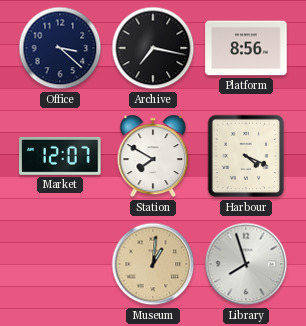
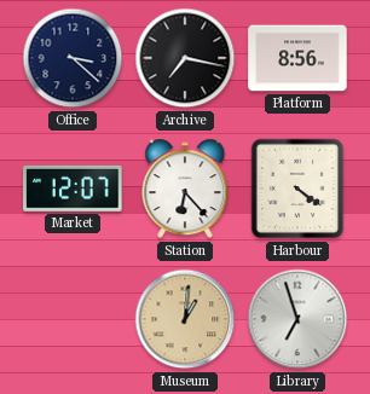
Station: 7:50 -> 6:23
Harbour: 4:19 -> 4:21
Library: 7:57 -> 6:57
